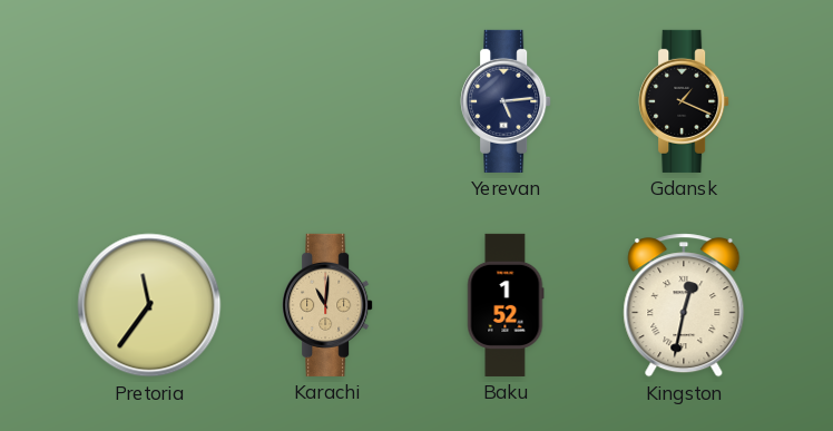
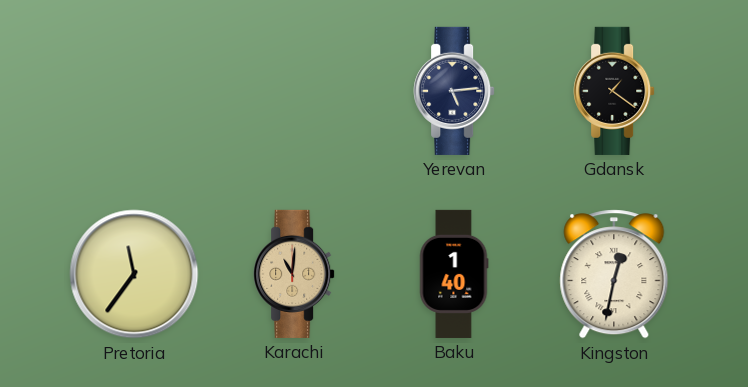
Gdansk: 1:19 -> 1:21
Baku: 1:52 -> 1:40
